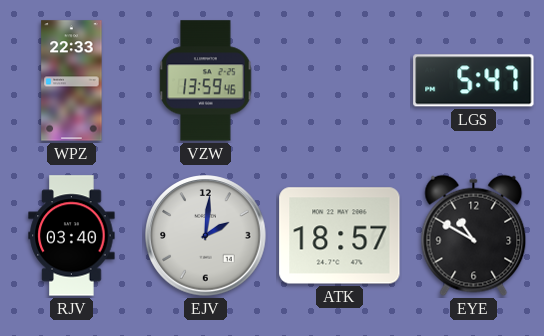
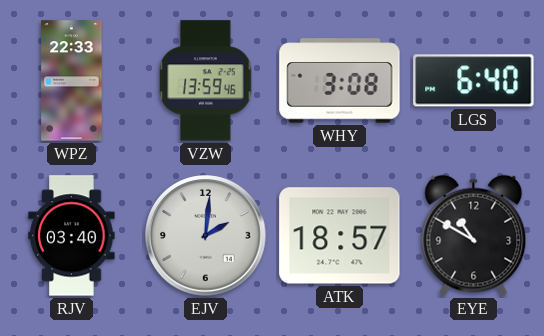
WHY: none -> 3:08
LGS: 5:47 -> 6:40
